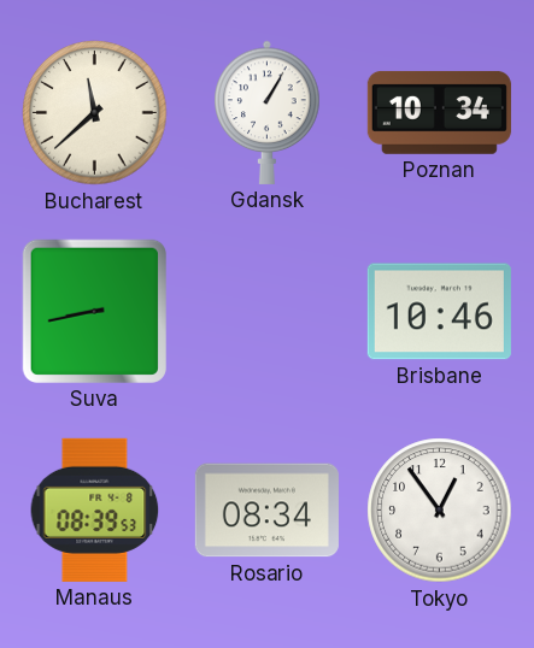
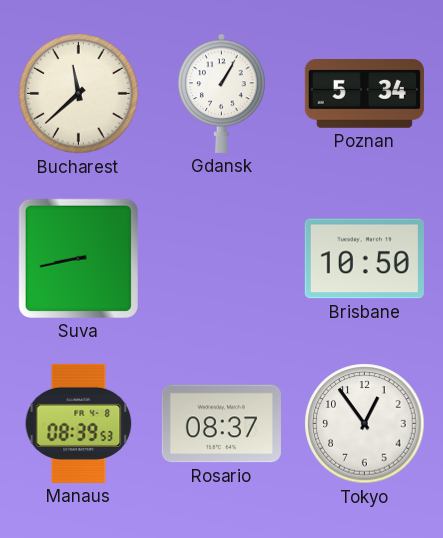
Poznan: 10:34 -> 5:34
Brisbane: 10:46 -> 10:50
Rosario: 08:34 -> 08:37
